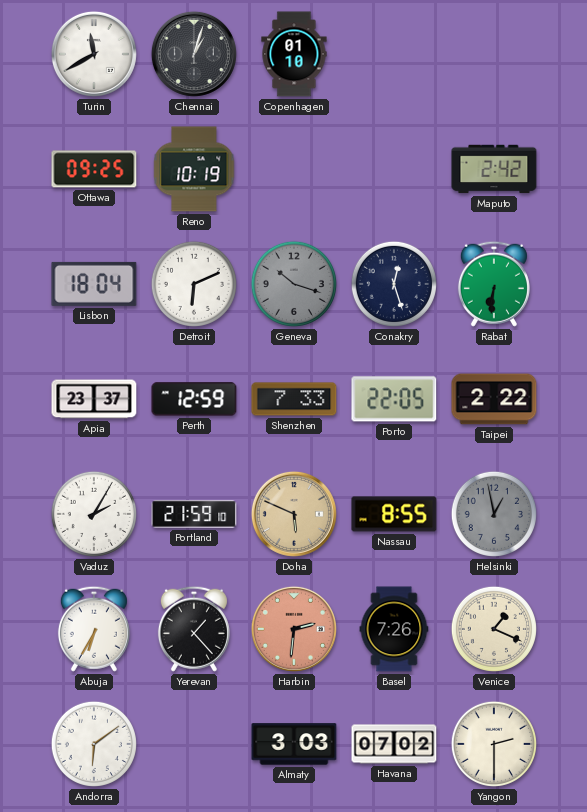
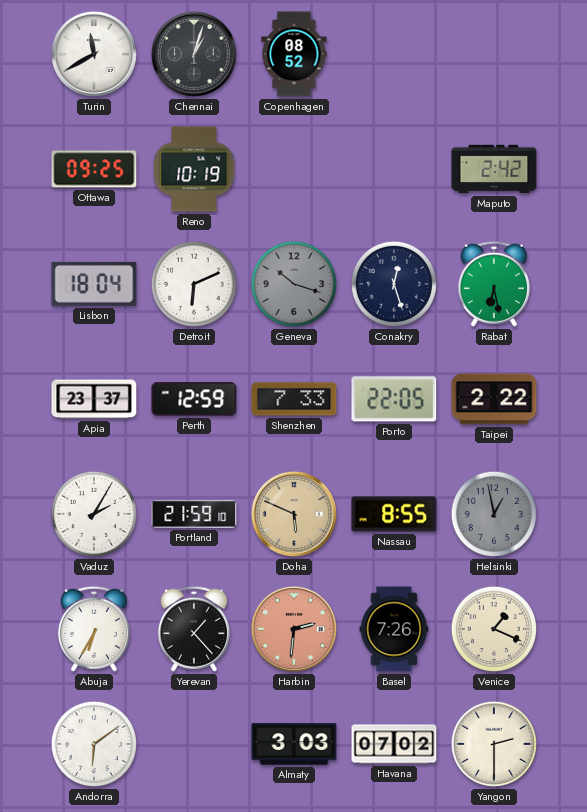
Copenhagen: 01:10 -> 08:52
Rabat: 6:31 -> 6:28
